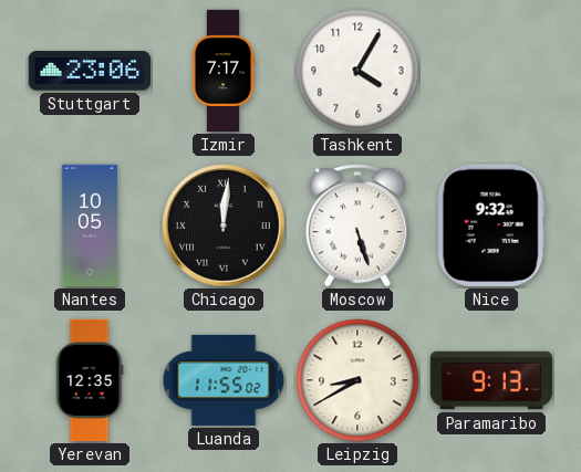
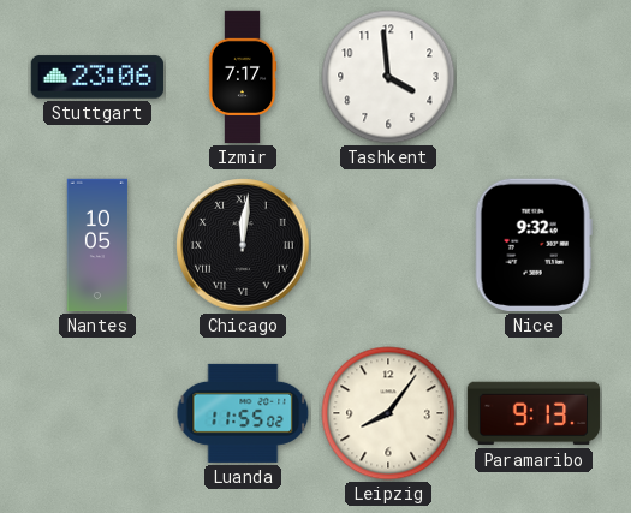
Tashkent: 4:05 -> 3:59
Moscow: 5:27 -> none
Yerevan: 12:35 -> none
Leipzig: 8:40 -> 8:06
